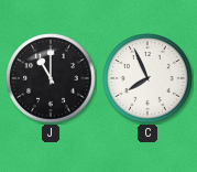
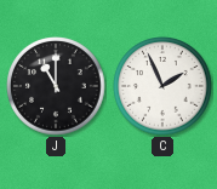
C: 7:56 -> 1:56
